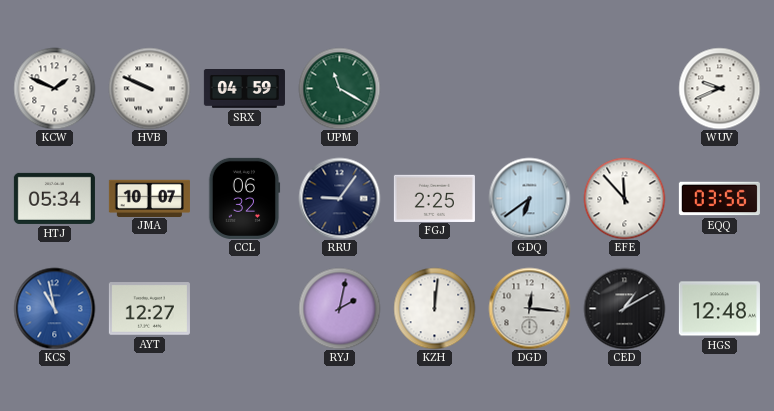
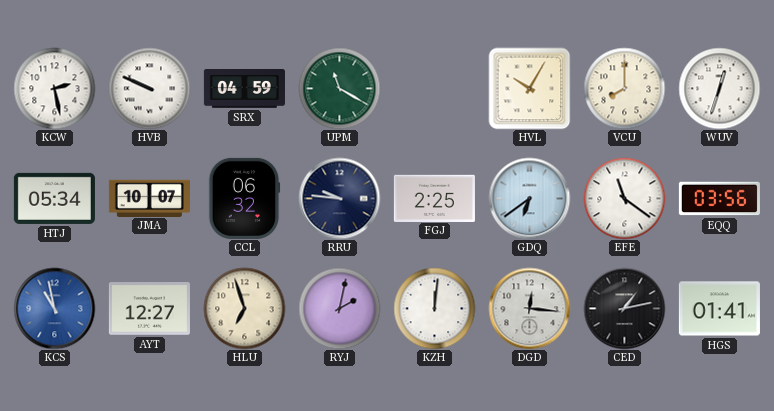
KCW: 1:49 -> 2:28
HVL: none -> 10:05
VCU: none -> 8:00
WUV: 9:41 -> 12:33
RRU: 9:06 -> 9:46
EFE: 11:53 -> 11:21
HLU: none -> 6:57
CED: 1:10 -> 1:13
HGS: 12:48 -> 01:41
